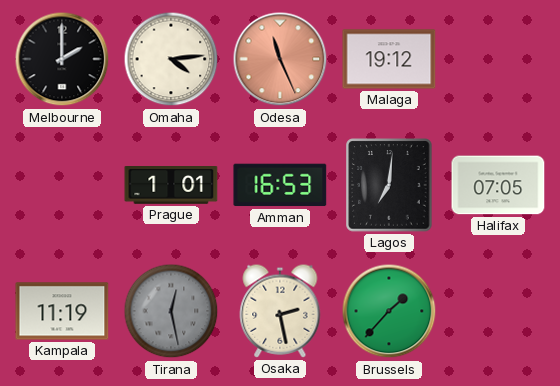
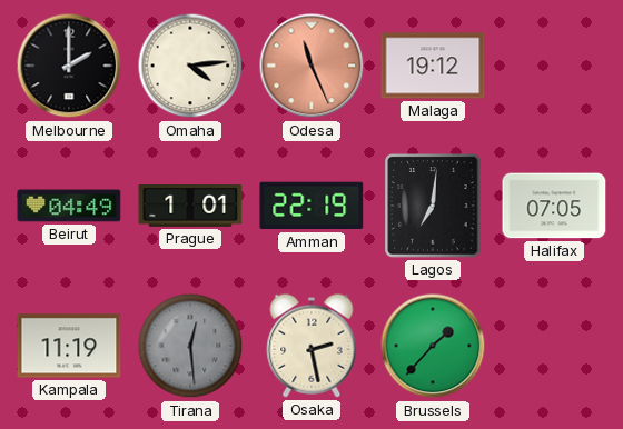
Beirut: none -> 04:49
Amman: 16:53 -> 22:19
Tirana: 12:28 -> 12:29
